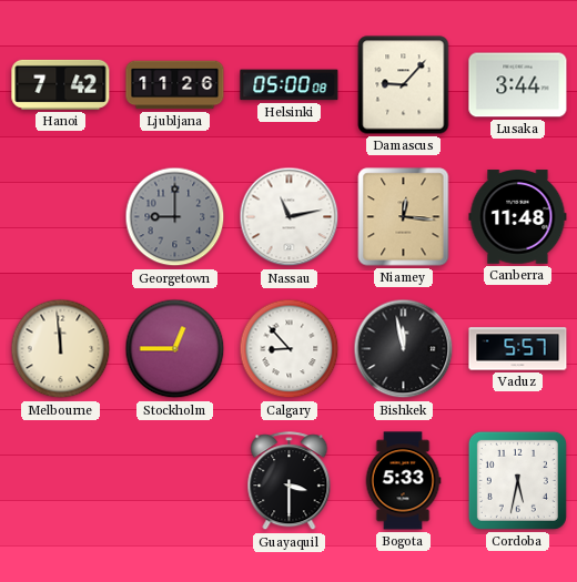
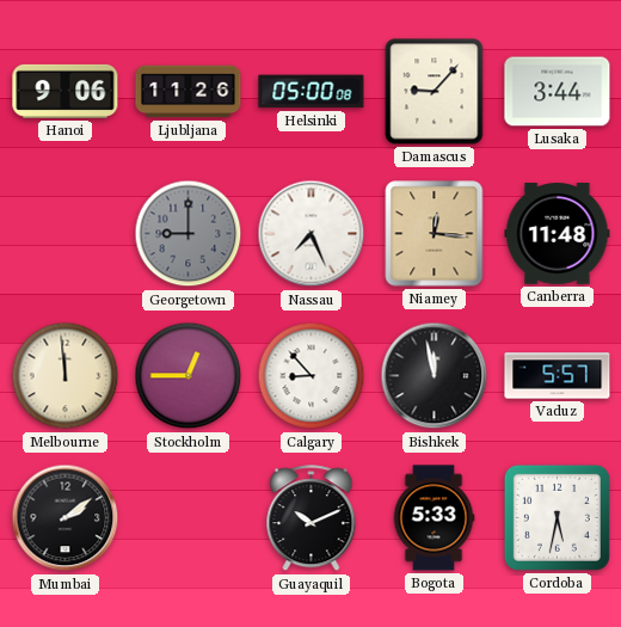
Hanoi: 7:42 -> 9:06
Nassau: 11:13 -> 7:26
Mumbai: none -> 2:09
Guayaquil: 3:30 -> 10:11
